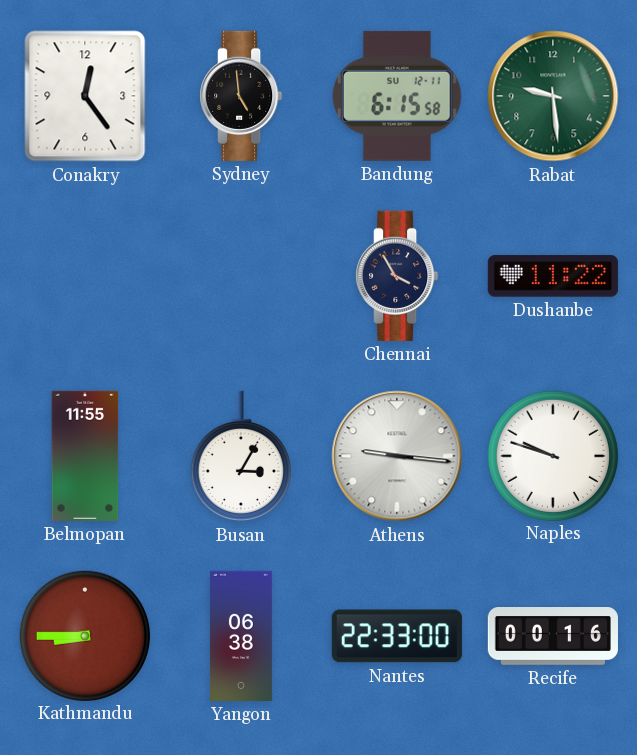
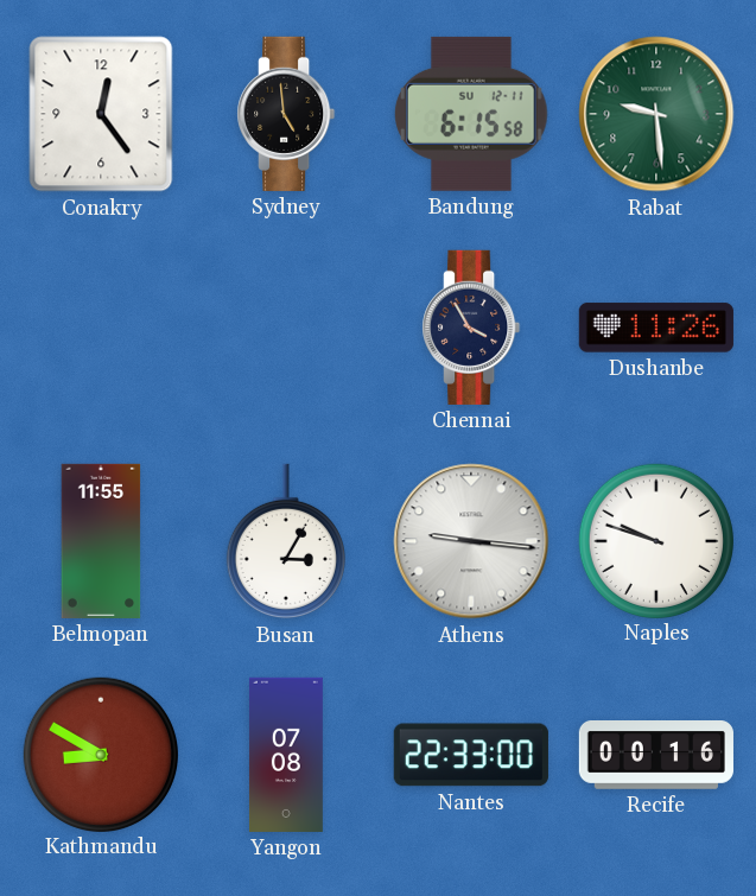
Dushanbe: 11:22 -> 11:26
Kathmandu: 8:45 -> 8:50
Yangon: 06:38 -> 07:08
